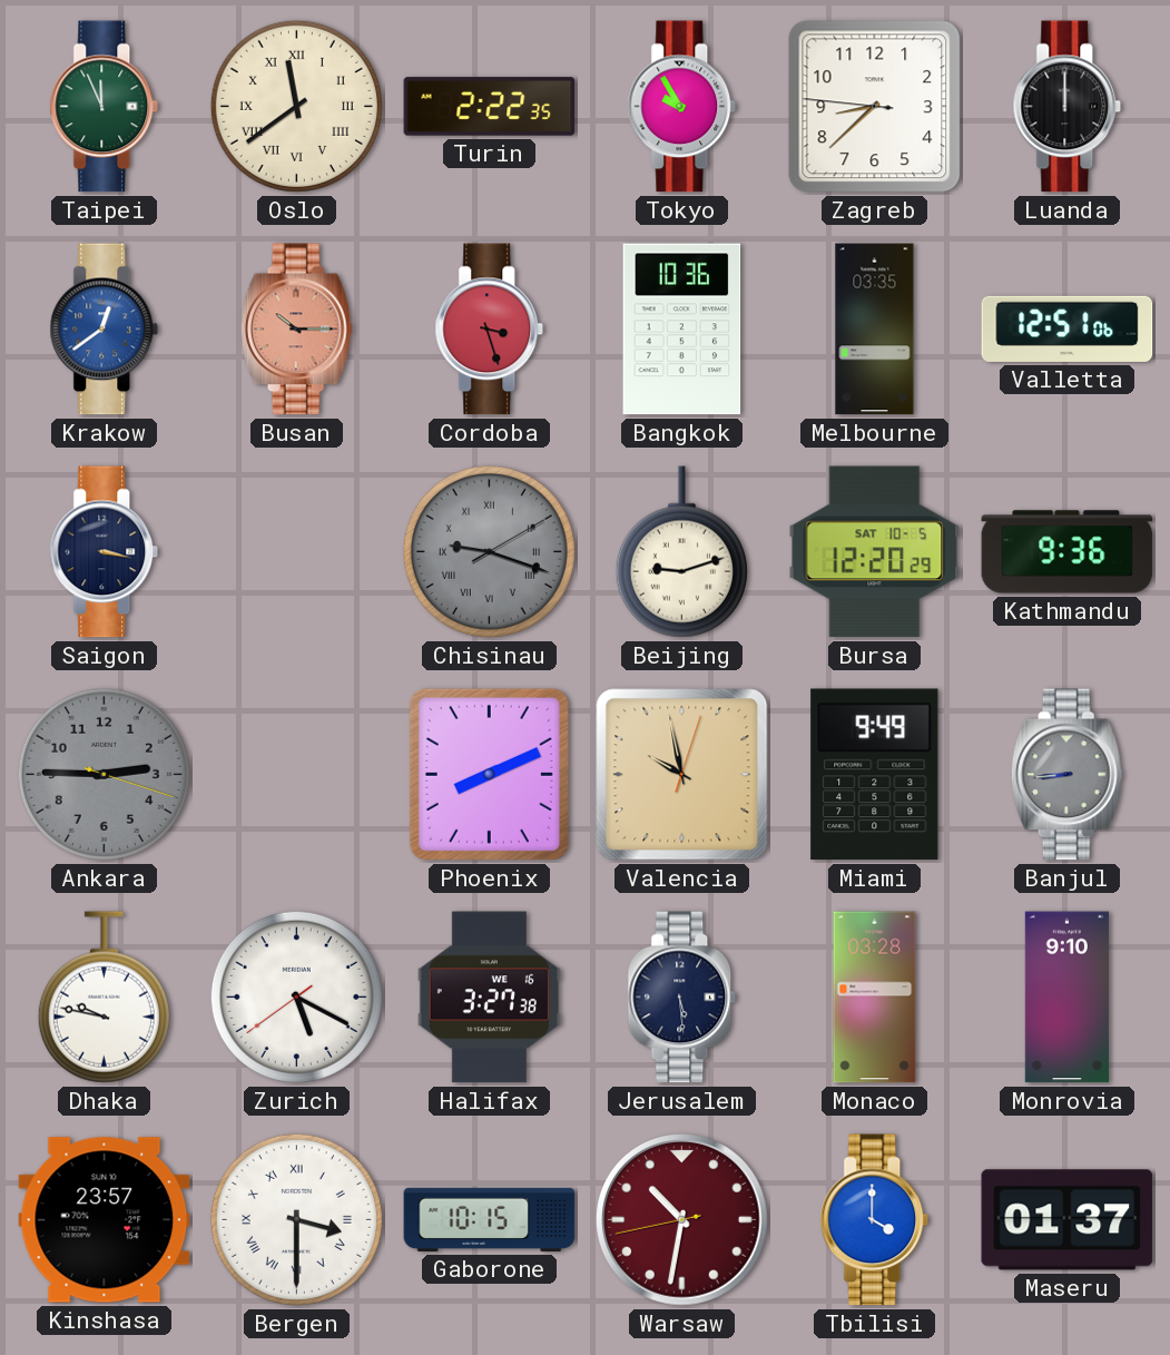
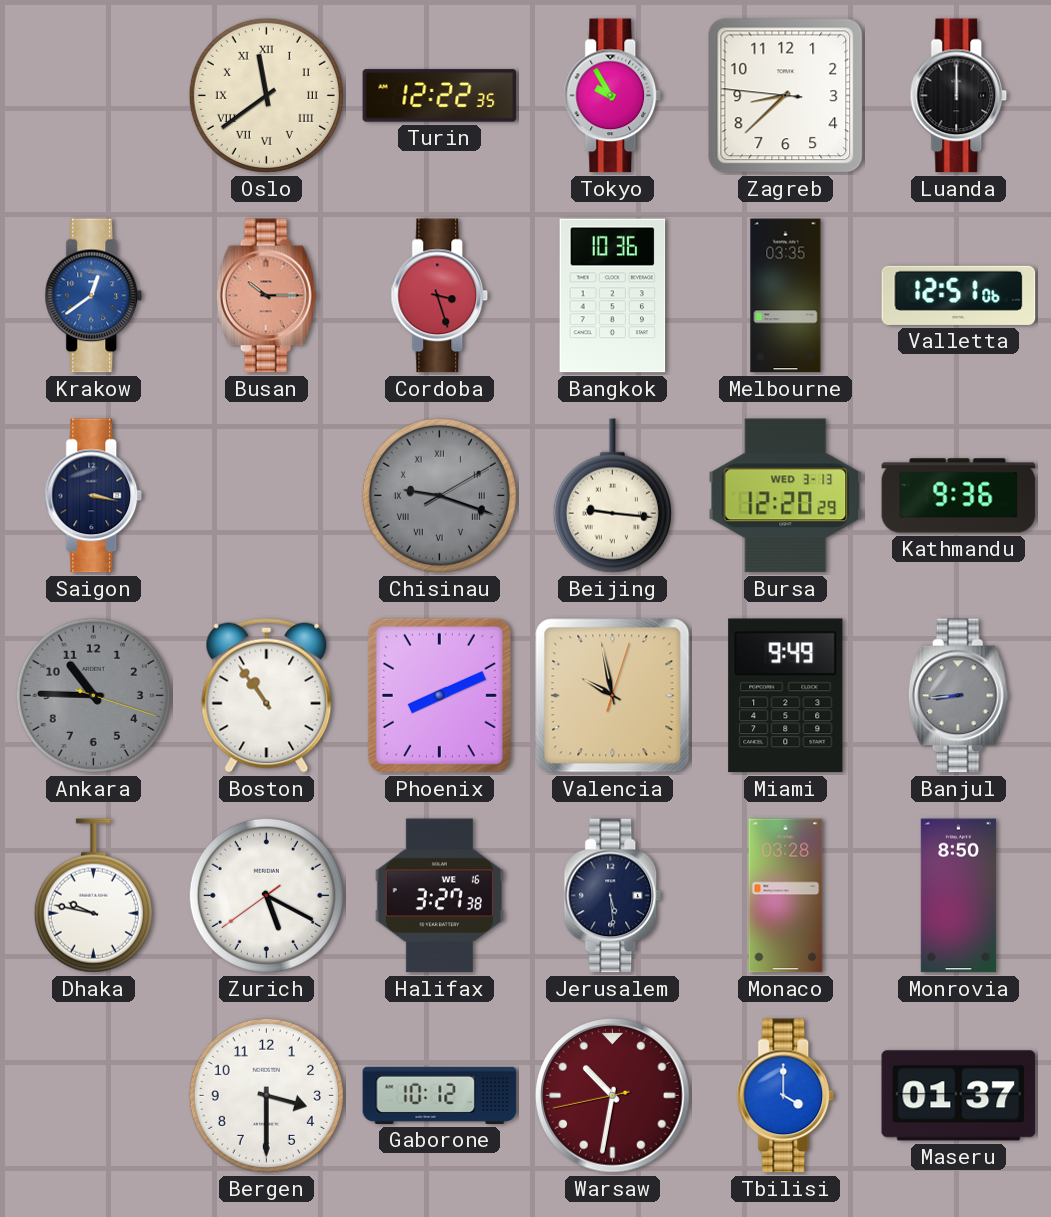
Taipei: 11:56 -> none
Turin: 2:22 -> 12:22
Beijing: 9:12 -> 9:16
Bursa date: SAT 10-5 -> WED 3-13
Ankara: 2:45 -> 10:45
Boston: none -> 10:54
Monrovia: 9:10 -> 8:50
Kinshasa: 23:57 -> none
Bergen numerals: Roman -> Arabic
Gaborone: 10:15 -> 10:12
